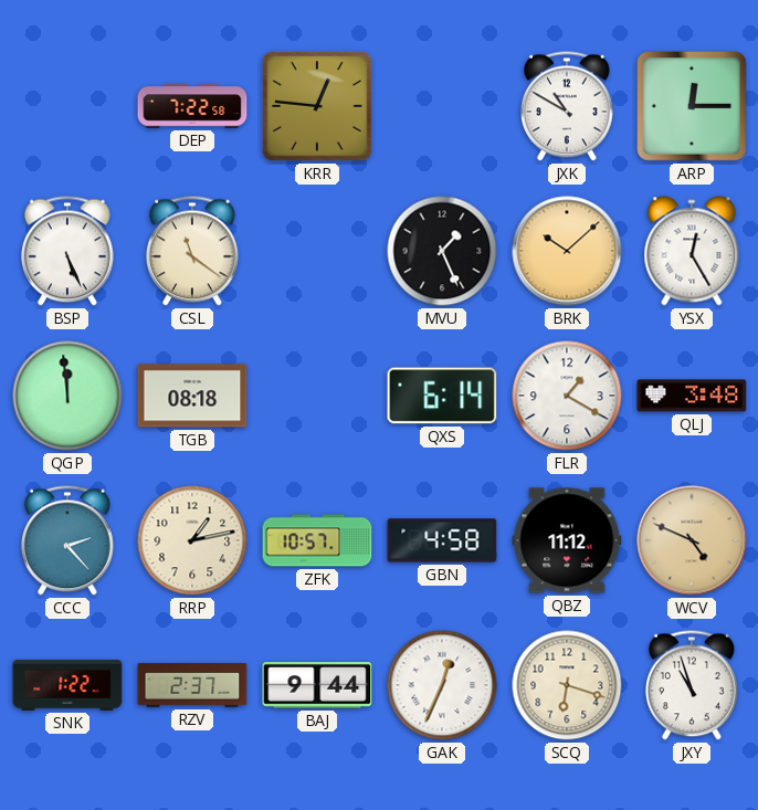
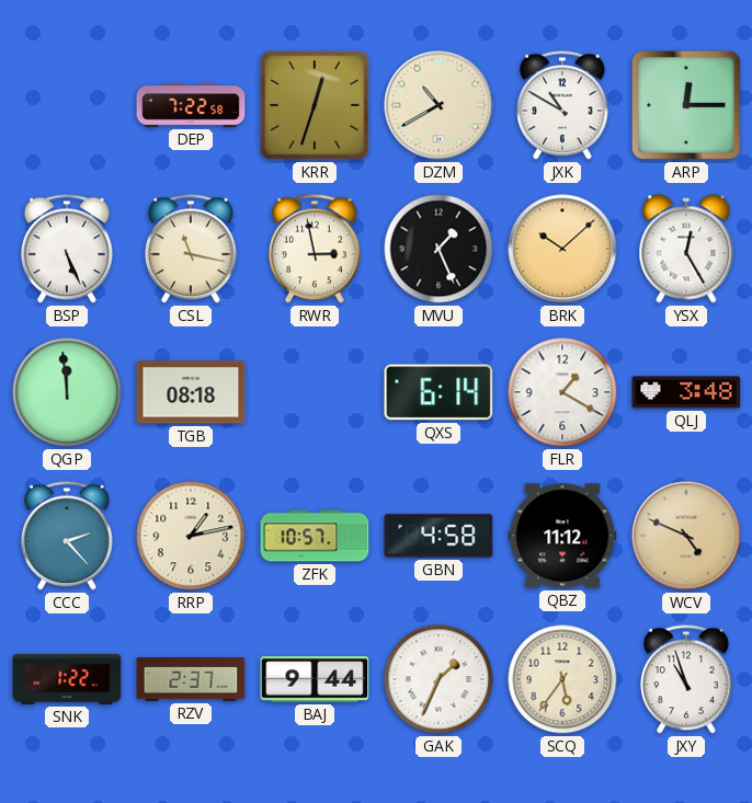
KRR: 12:46 -> 12:33
DZM: none -> 10:40
CSL: 11:21 -> 11:17
RWR: none -> 2:58
GAK: 12:34 -> 1:34
SCQ: 6:18 -> 5:36
